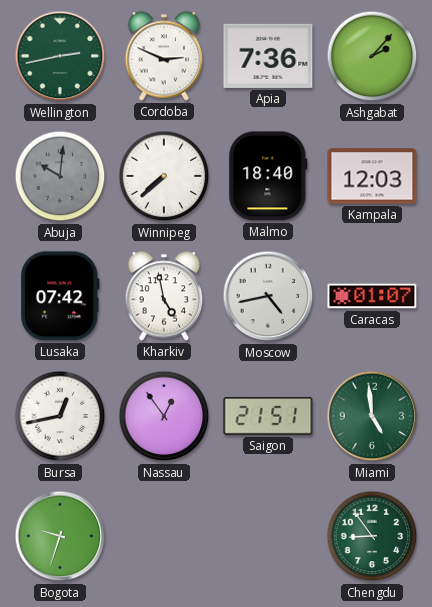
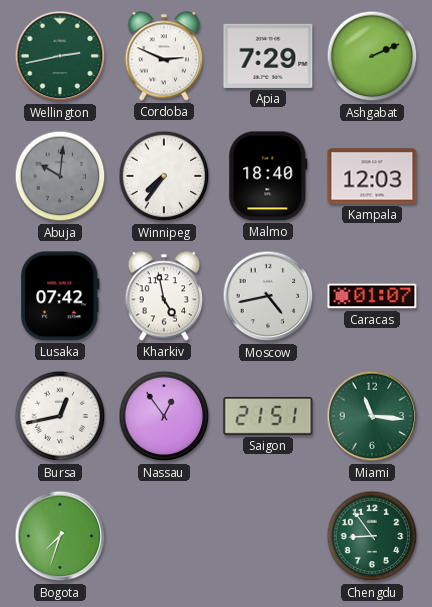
Apia: 7:36 -> 7:29
Ashgabat: 2:07 -> 2:11
Winnipeg: 7:38 -> 7:36
Miami: 4:59 -> 11:16
Bogota: 9:33 -> 7:33
